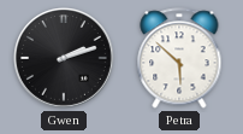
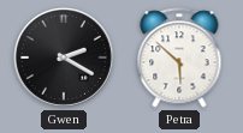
Gwen: 2:12 -> 2:20
